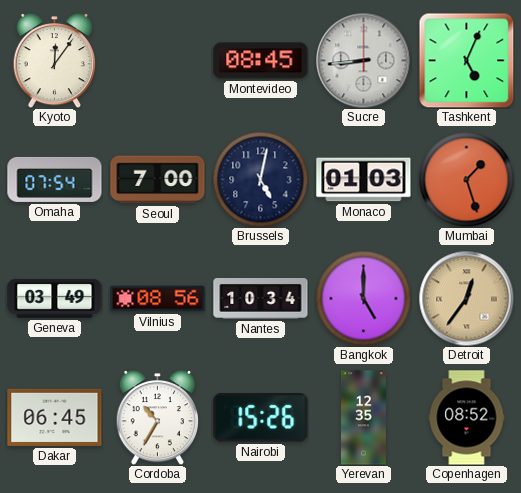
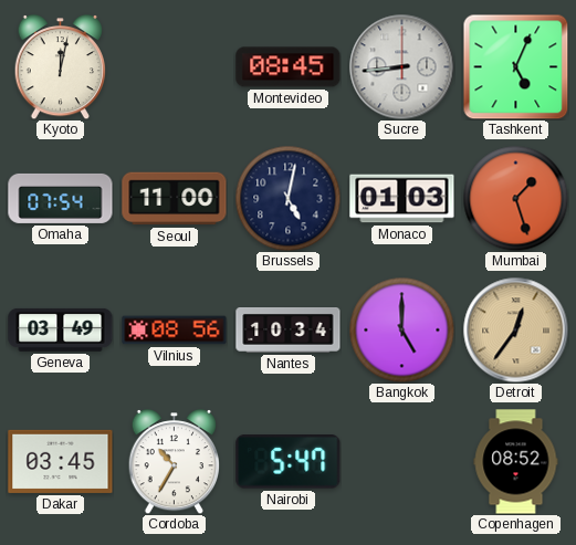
Kyoto: 12:06 -> 12:02
Seoul: 7:00 -> 11:00
Dakar: 06:45 -> 03:45
Nairobi: 15:26 -> 5:47
Yerevan: 12:35 -> none
